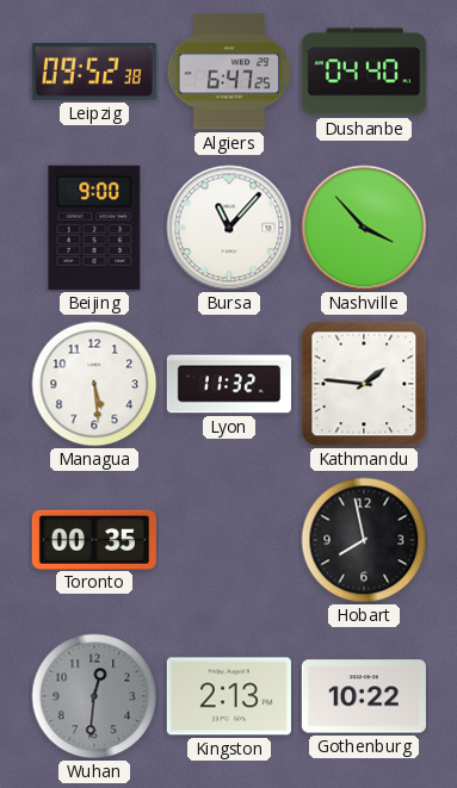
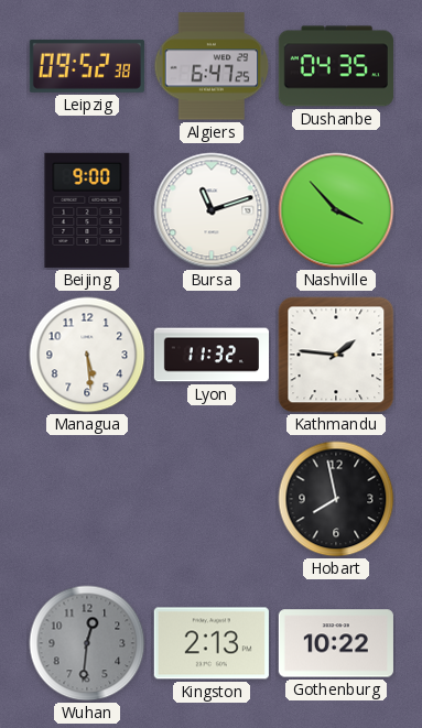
Dushanbe: 04:40 -> 04:35
Bursa: 11:07 -> 11:12
Toronto: 00:35 -> none
